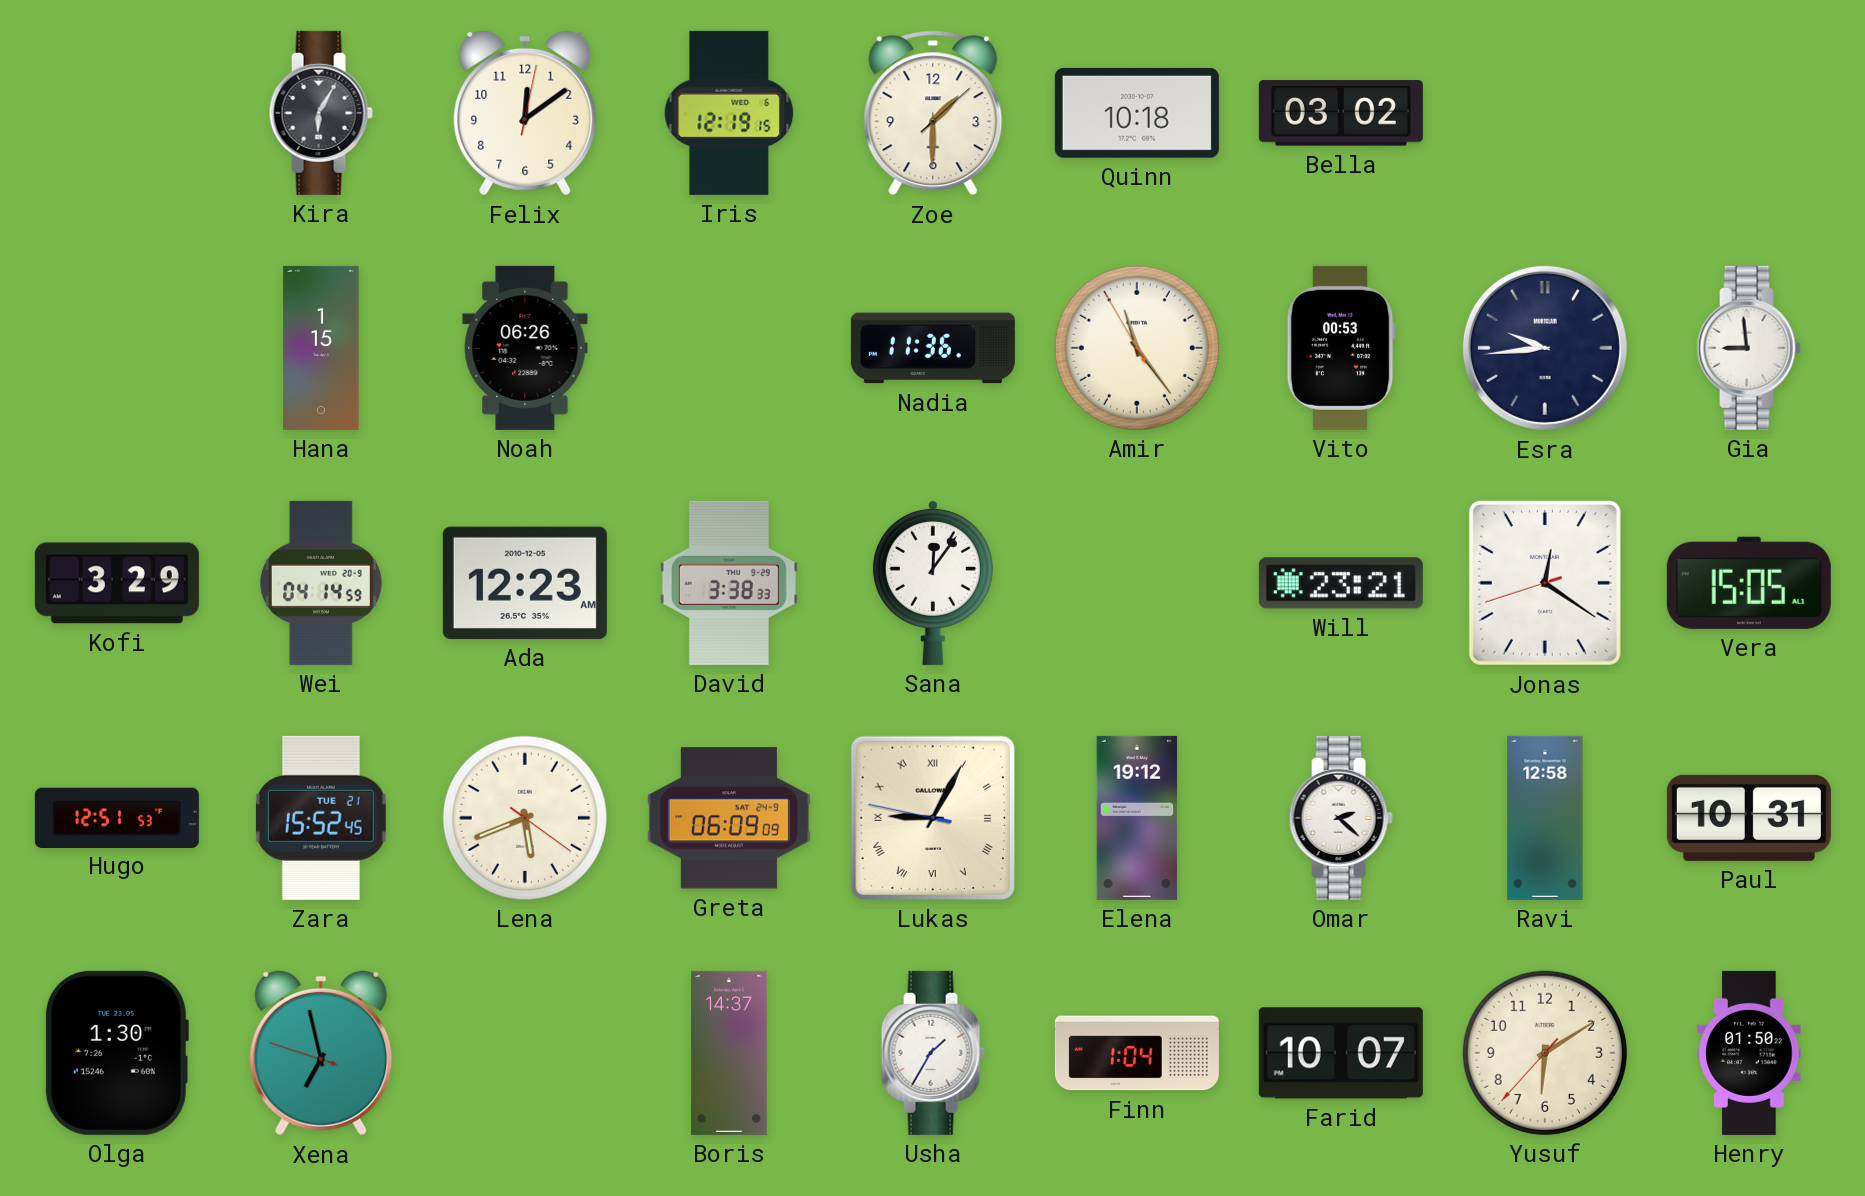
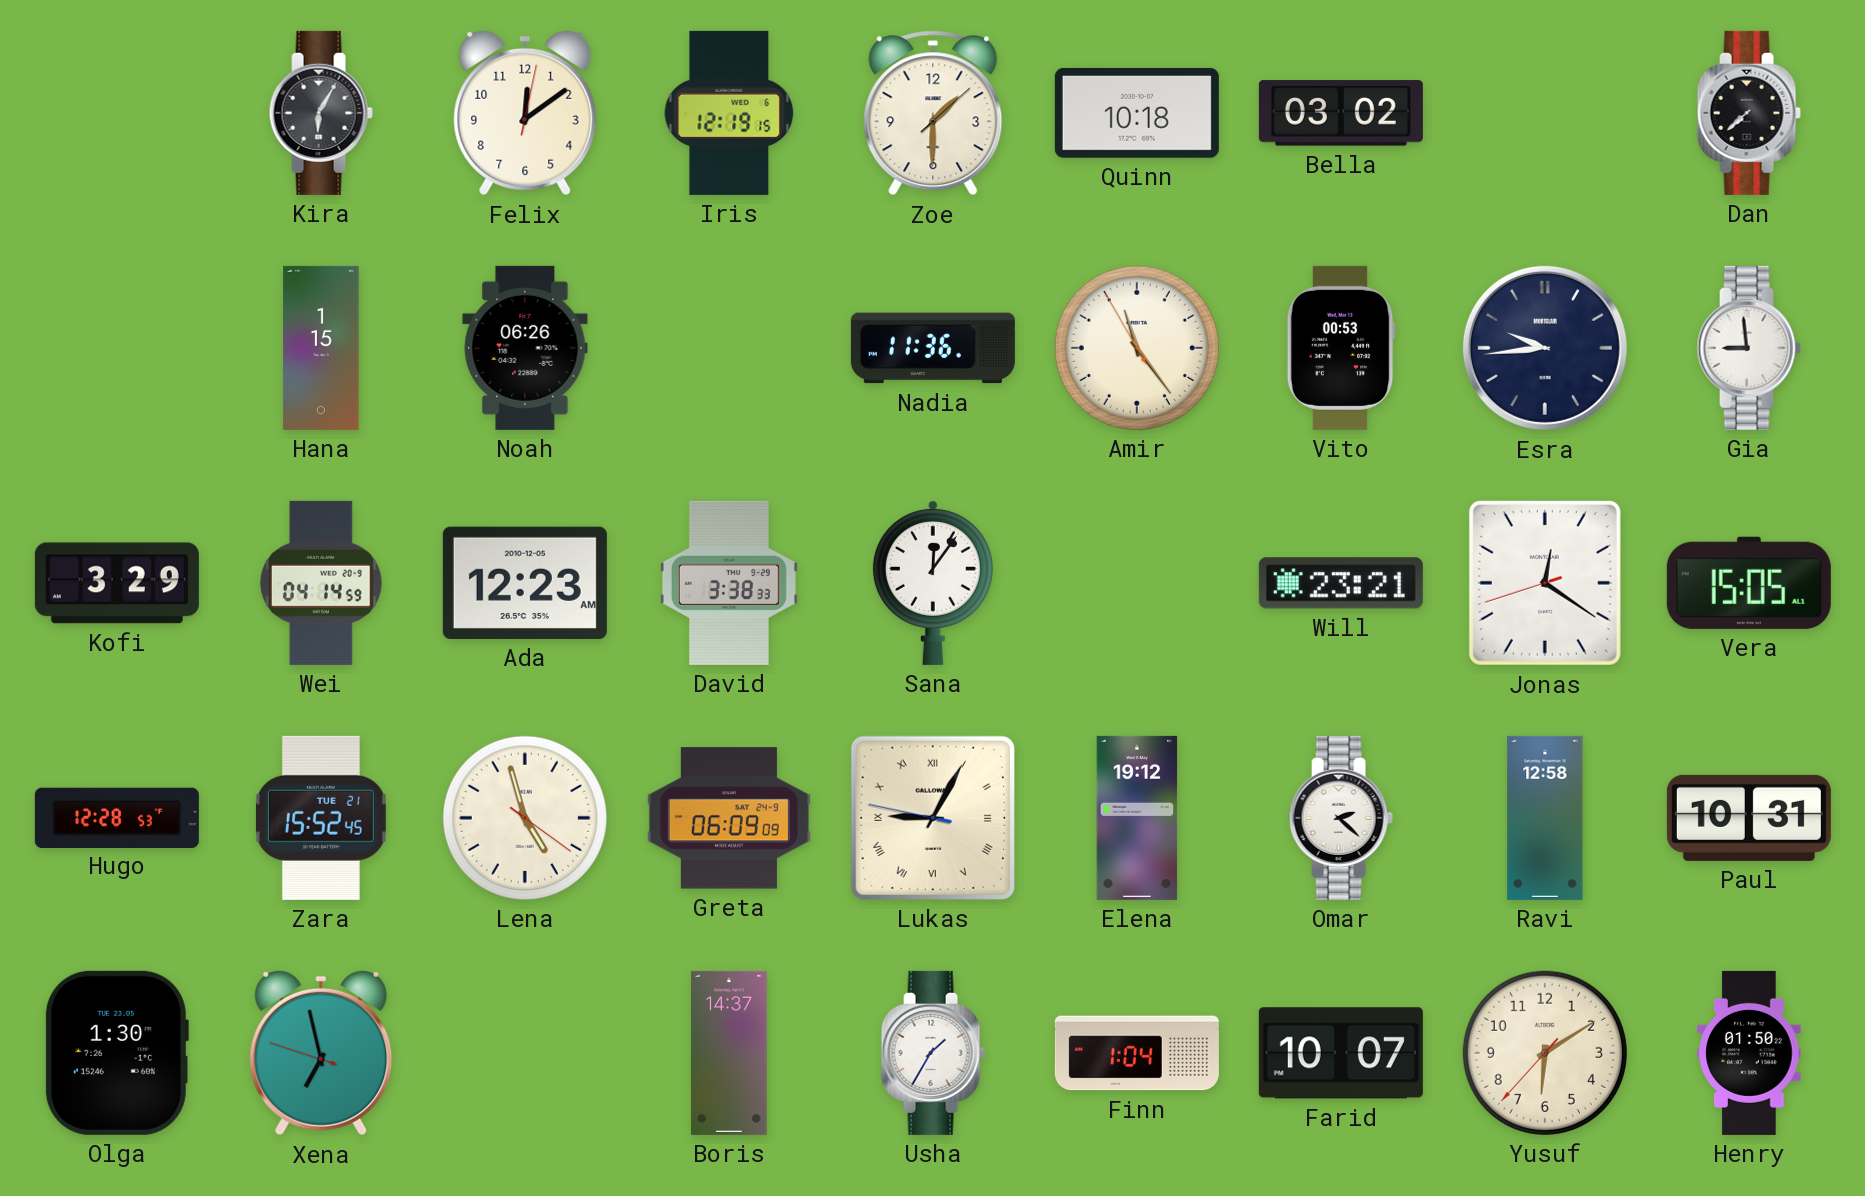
Dan: none -> 7:38
Hugo: 12:51 -> 12:28
Lena: 5:41 -> 4:57
